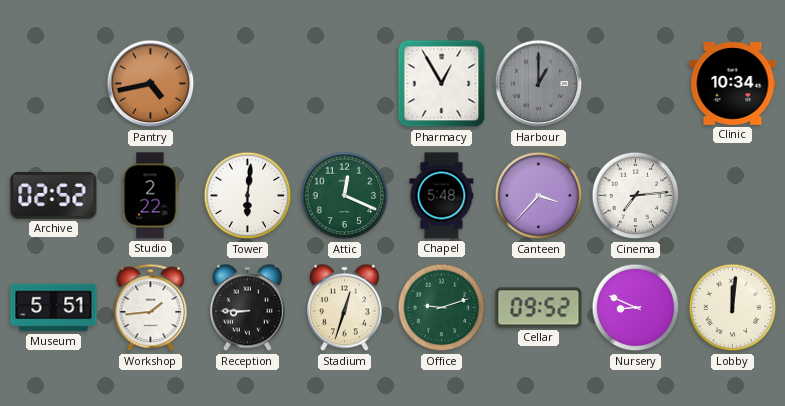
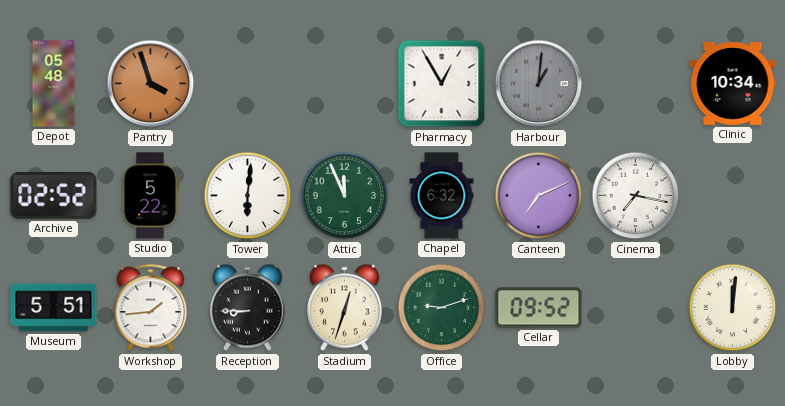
Depot: none -> 05:48
Pantry: 4:43 -> 3:57
Harbour: 1:00 -> 1:01
Studio: 2:22 -> 5:22
Attic: 12:19 -> 11:56
Chapel: 5:48 -> 6:32
Canteen: 3:37 -> 7:11
Cinema: 7:14 -> 7:17
Nursery: 8:49 -> none
